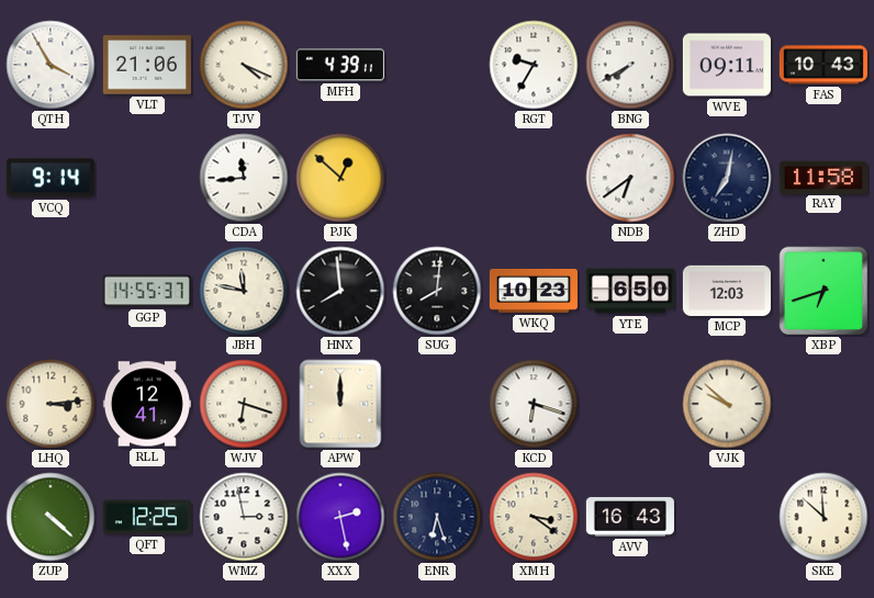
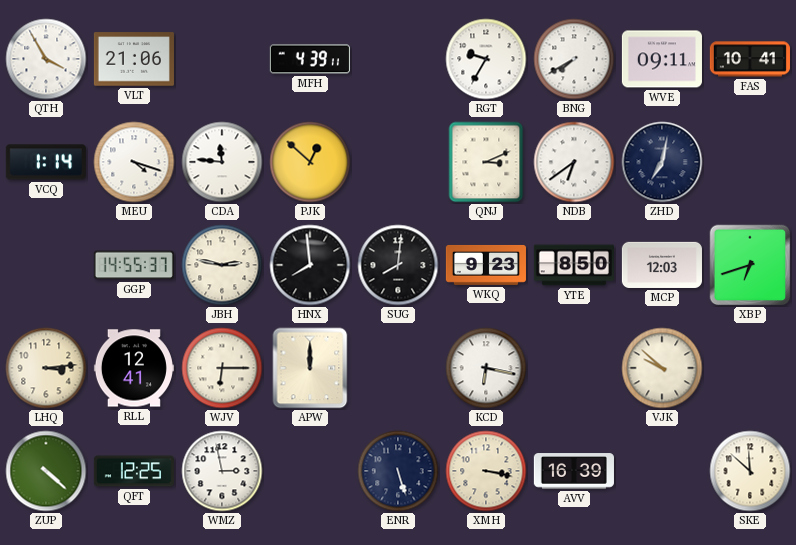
TJV: 4:19 -> none
FAS: 10:43 -> 10:41
VCQ: 9:14 -> 1:14
MEU: none -> 4:18
CDA: 11:44 -> 11:46
QNJ: none -> 3:11
RAY: 11:58 -> none
JBH: 11:47 -> 2:47
WKQ: 10:23 -> 9:23
YTE: 6:50 -> 8:50
WJV: 6:18 -> 6:15
KCD: 6:18 -> 6:17
XXX: 2:28 -> none
ENR: 6:27 -> 5:27
XMH: 3:21 -> 3:17
AVV: 16:43 -> 16:39
